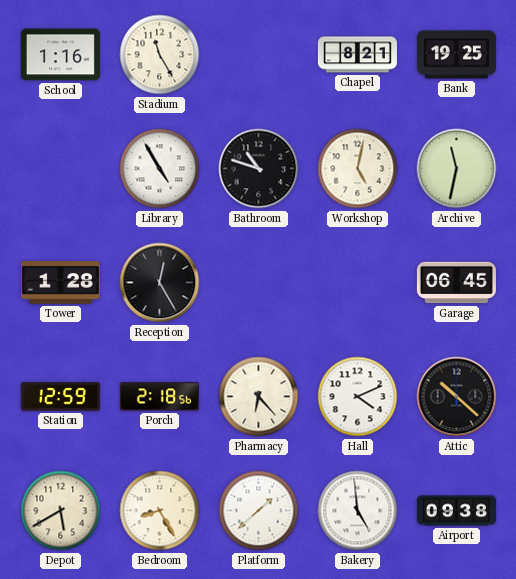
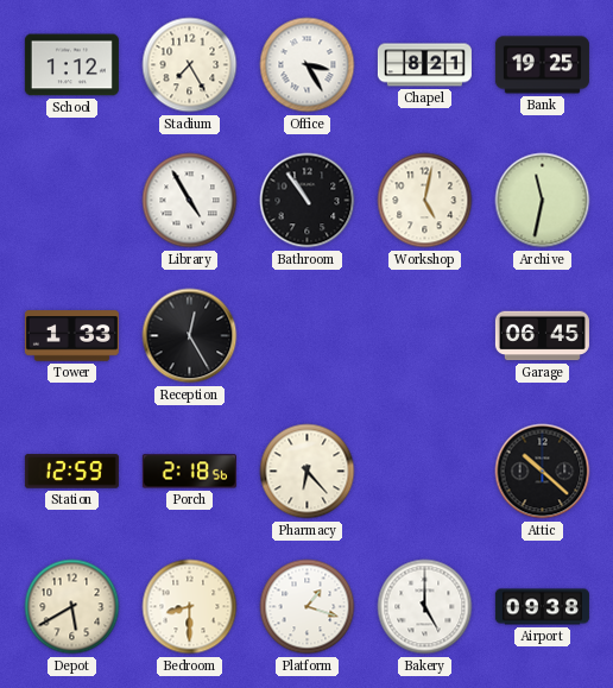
School: 1:16 -> 1:12
Stadium: 11:25 -> 7:25
Office: none -> 3:25
Bathroom: 10:48 -> 10:54
Tower: 1:28 -> 1:33
Hall: 4:11 -> none
Bedroom: 8:25 -> 8:30
Platform: 1:38 -> 1:18
Bakery: 4:59 -> 5:00
